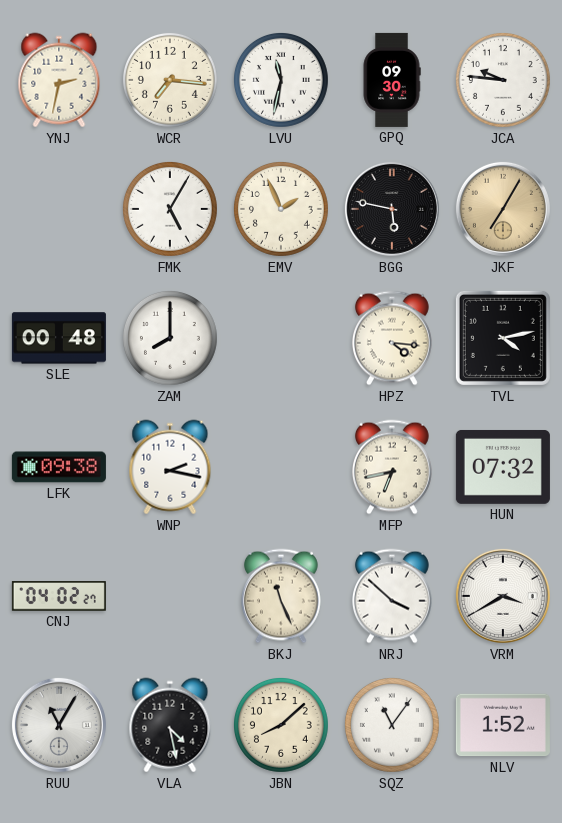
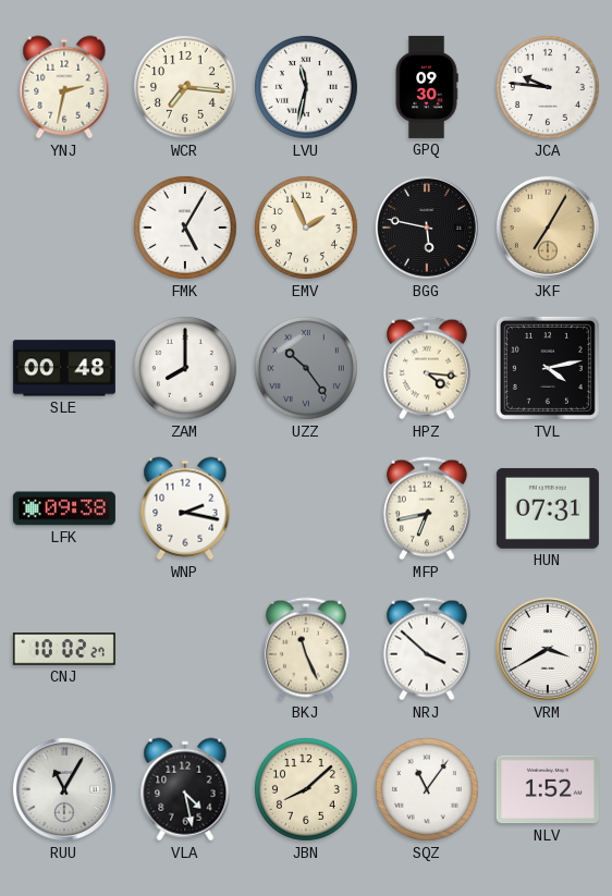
UZZ: none -> 10:24
HUN: 07:32 -> 07:31
CNJ: 04:02 -> 10:02
